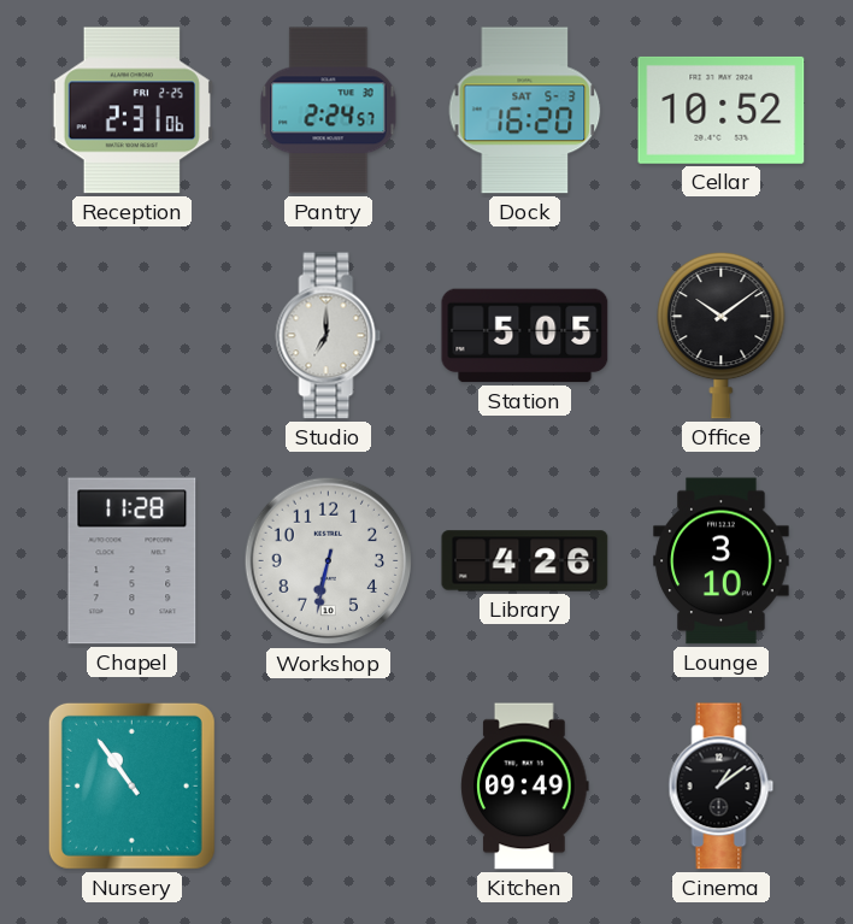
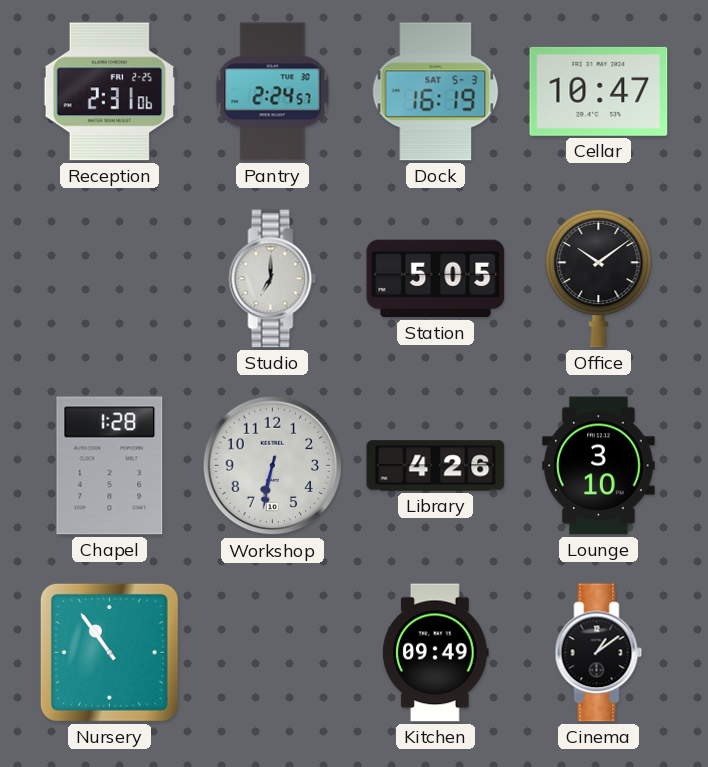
Dock: 16:20 -> 16:19
Cellar: 10:52 -> 10:47
Chapel: 11:28 -> 1:28
